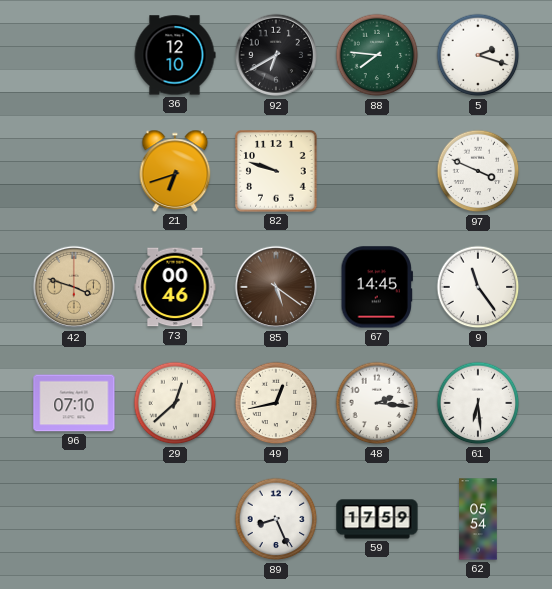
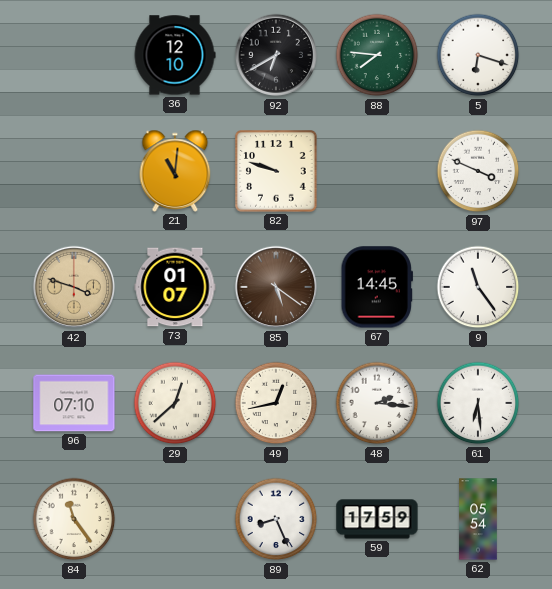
5: 2:18 -> 6:18
21: 6:42 -> 11:01
73: 00:46 -> 01:07
84: none -> 11:24
